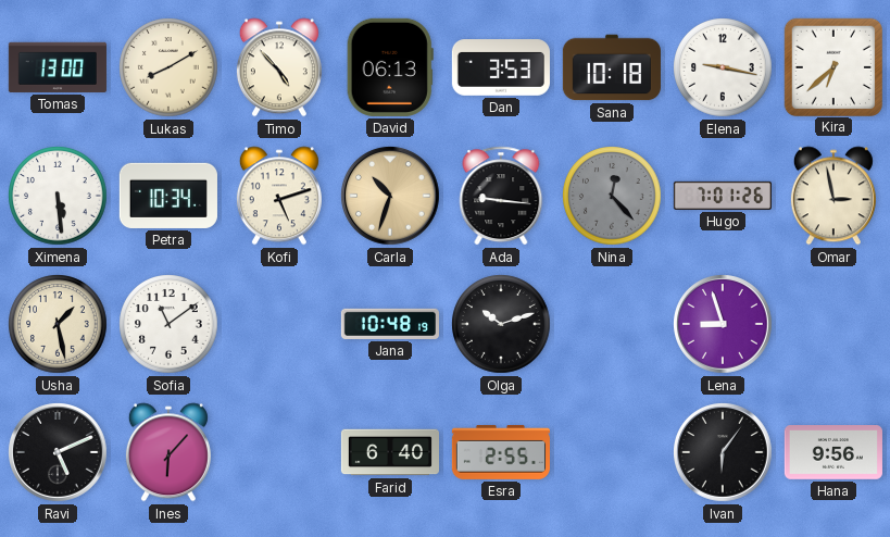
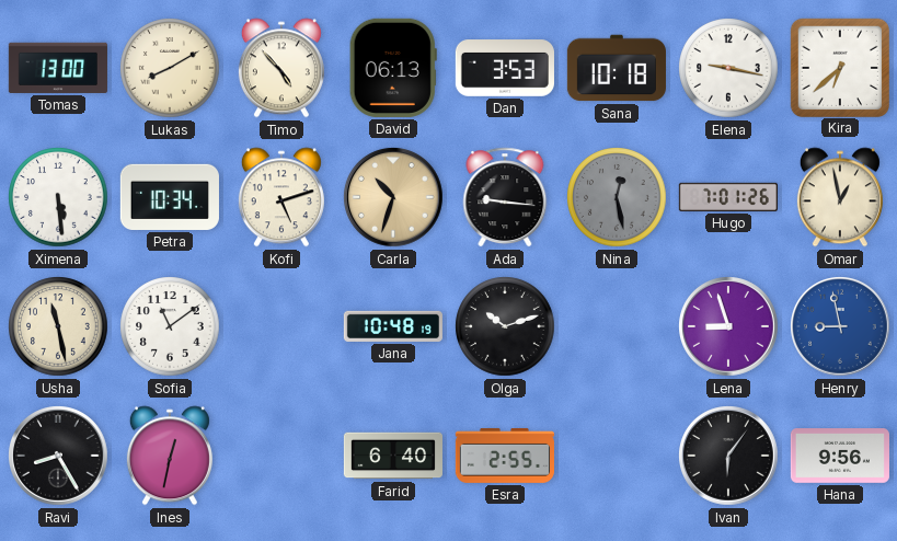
Nina: 12:23 -> 12:28
Omar: 2:58 -> 12:58
Usha: 1:28 -> 11:28
Henry: none -> 8:58
Ravi: 5:11 -> 8:25
Ines: 6:07 -> 12:32
